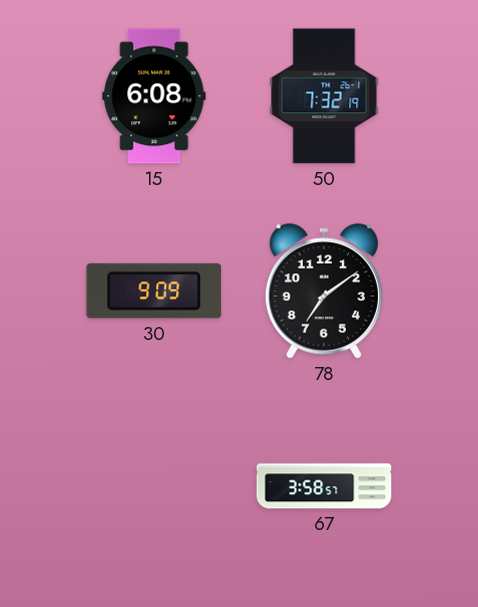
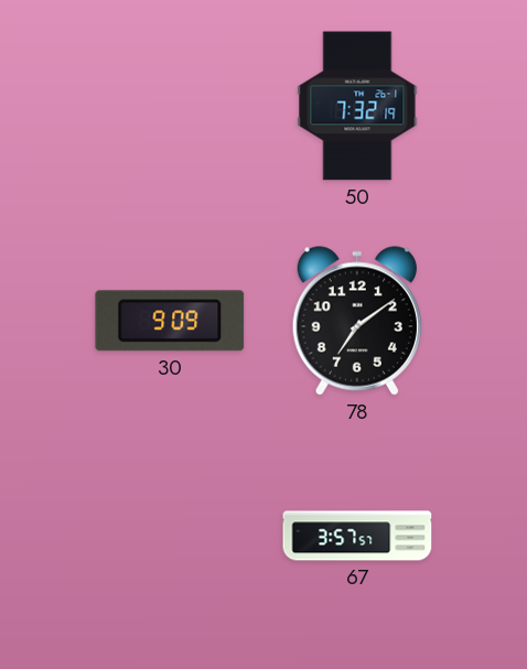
15: 6:08 -> none
67: 3:58 -> 3:57
